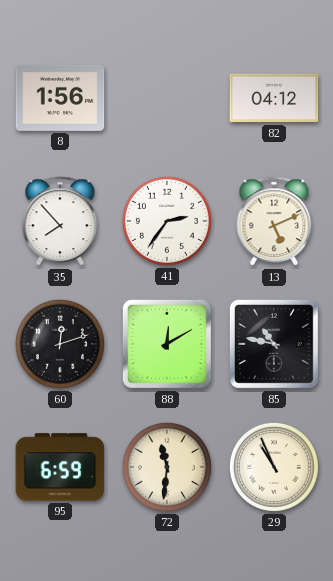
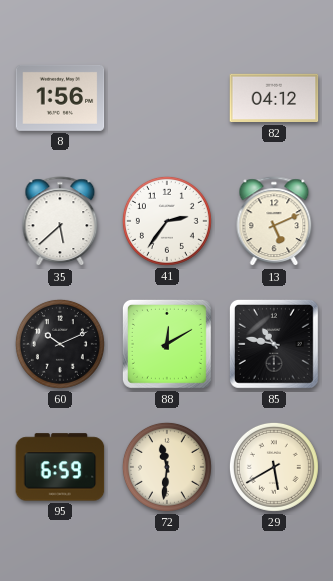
35: 7:53 -> 5:38
60: 12:12 -> 10:11
29: 10:56 -> 5:40
